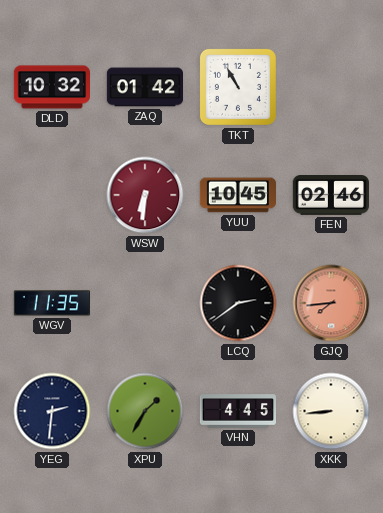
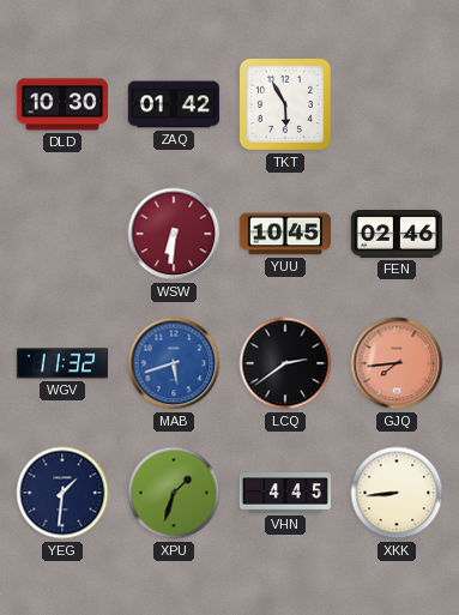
DLD: 10:32 -> 10:30
TKT: 10:55 -> 5:55
WGV: 11:35 -> 11:32
MAB: none -> 5:42
YEG: 2:31 -> 1:31
XPU: 1:35 -> 1:33
